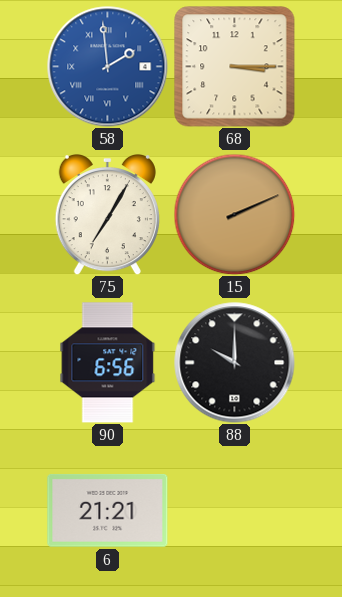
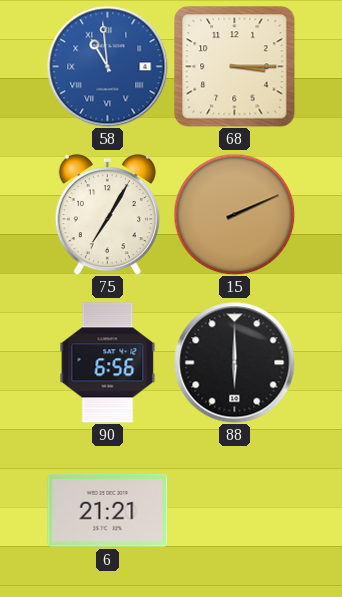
58: 1:59 -> 10:59
88: 10:00 -> 6:00
